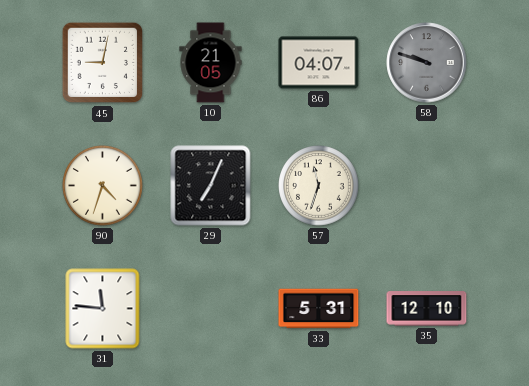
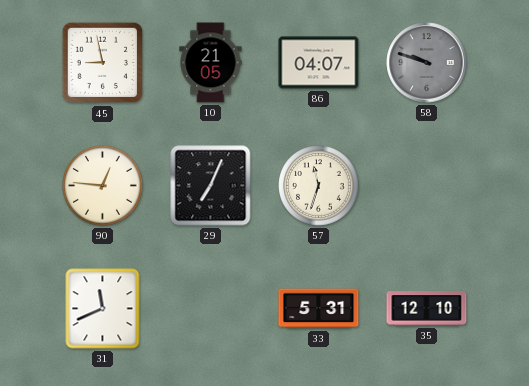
45: 9:02 -> 8:58
90: 4:33 -> 12:46
31: 11:46 -> 11:41
